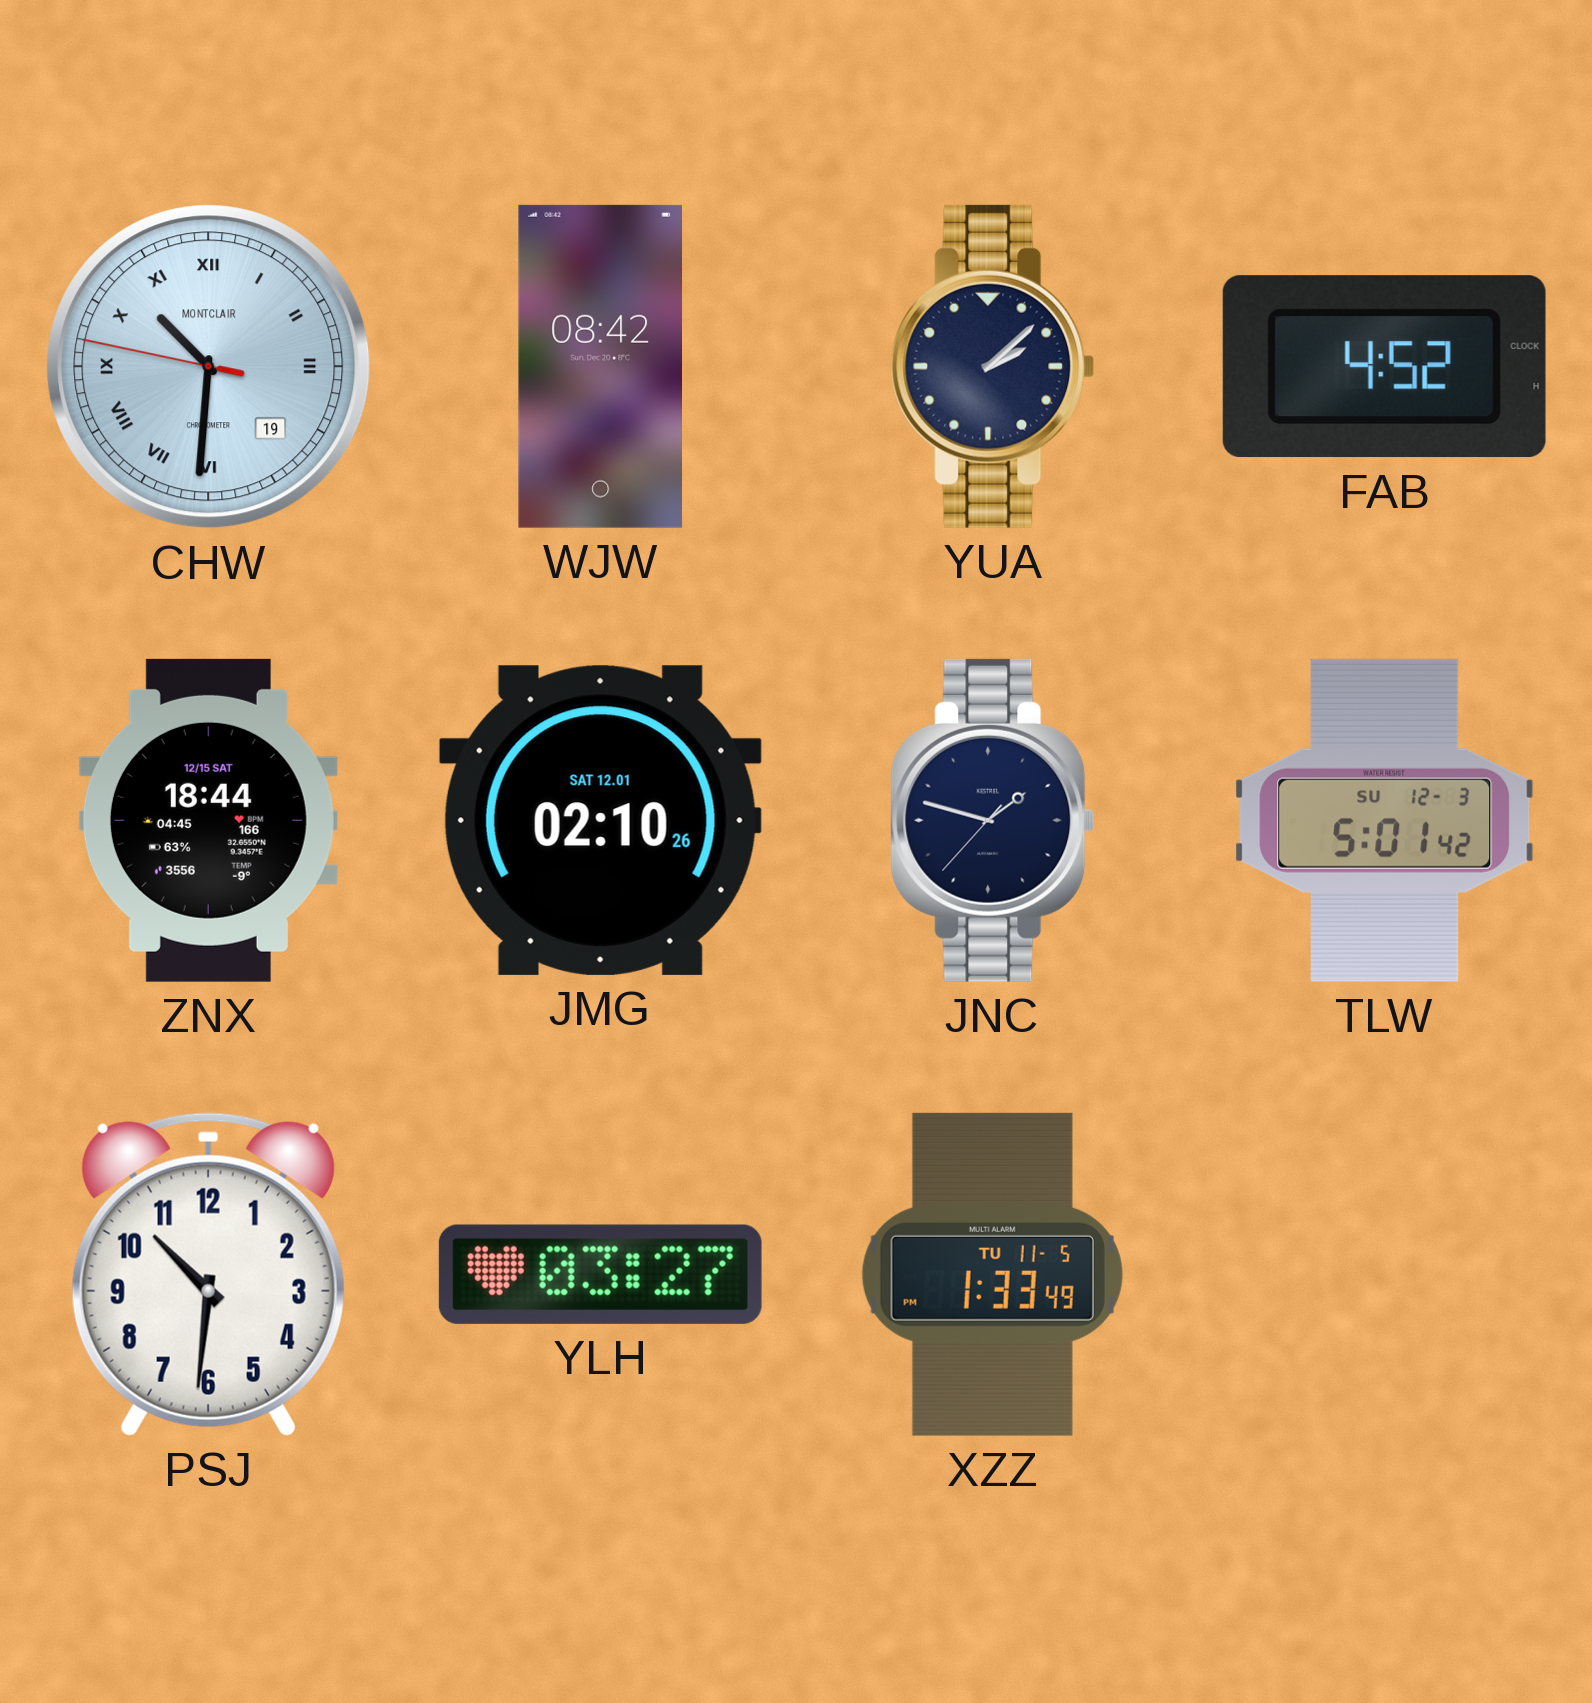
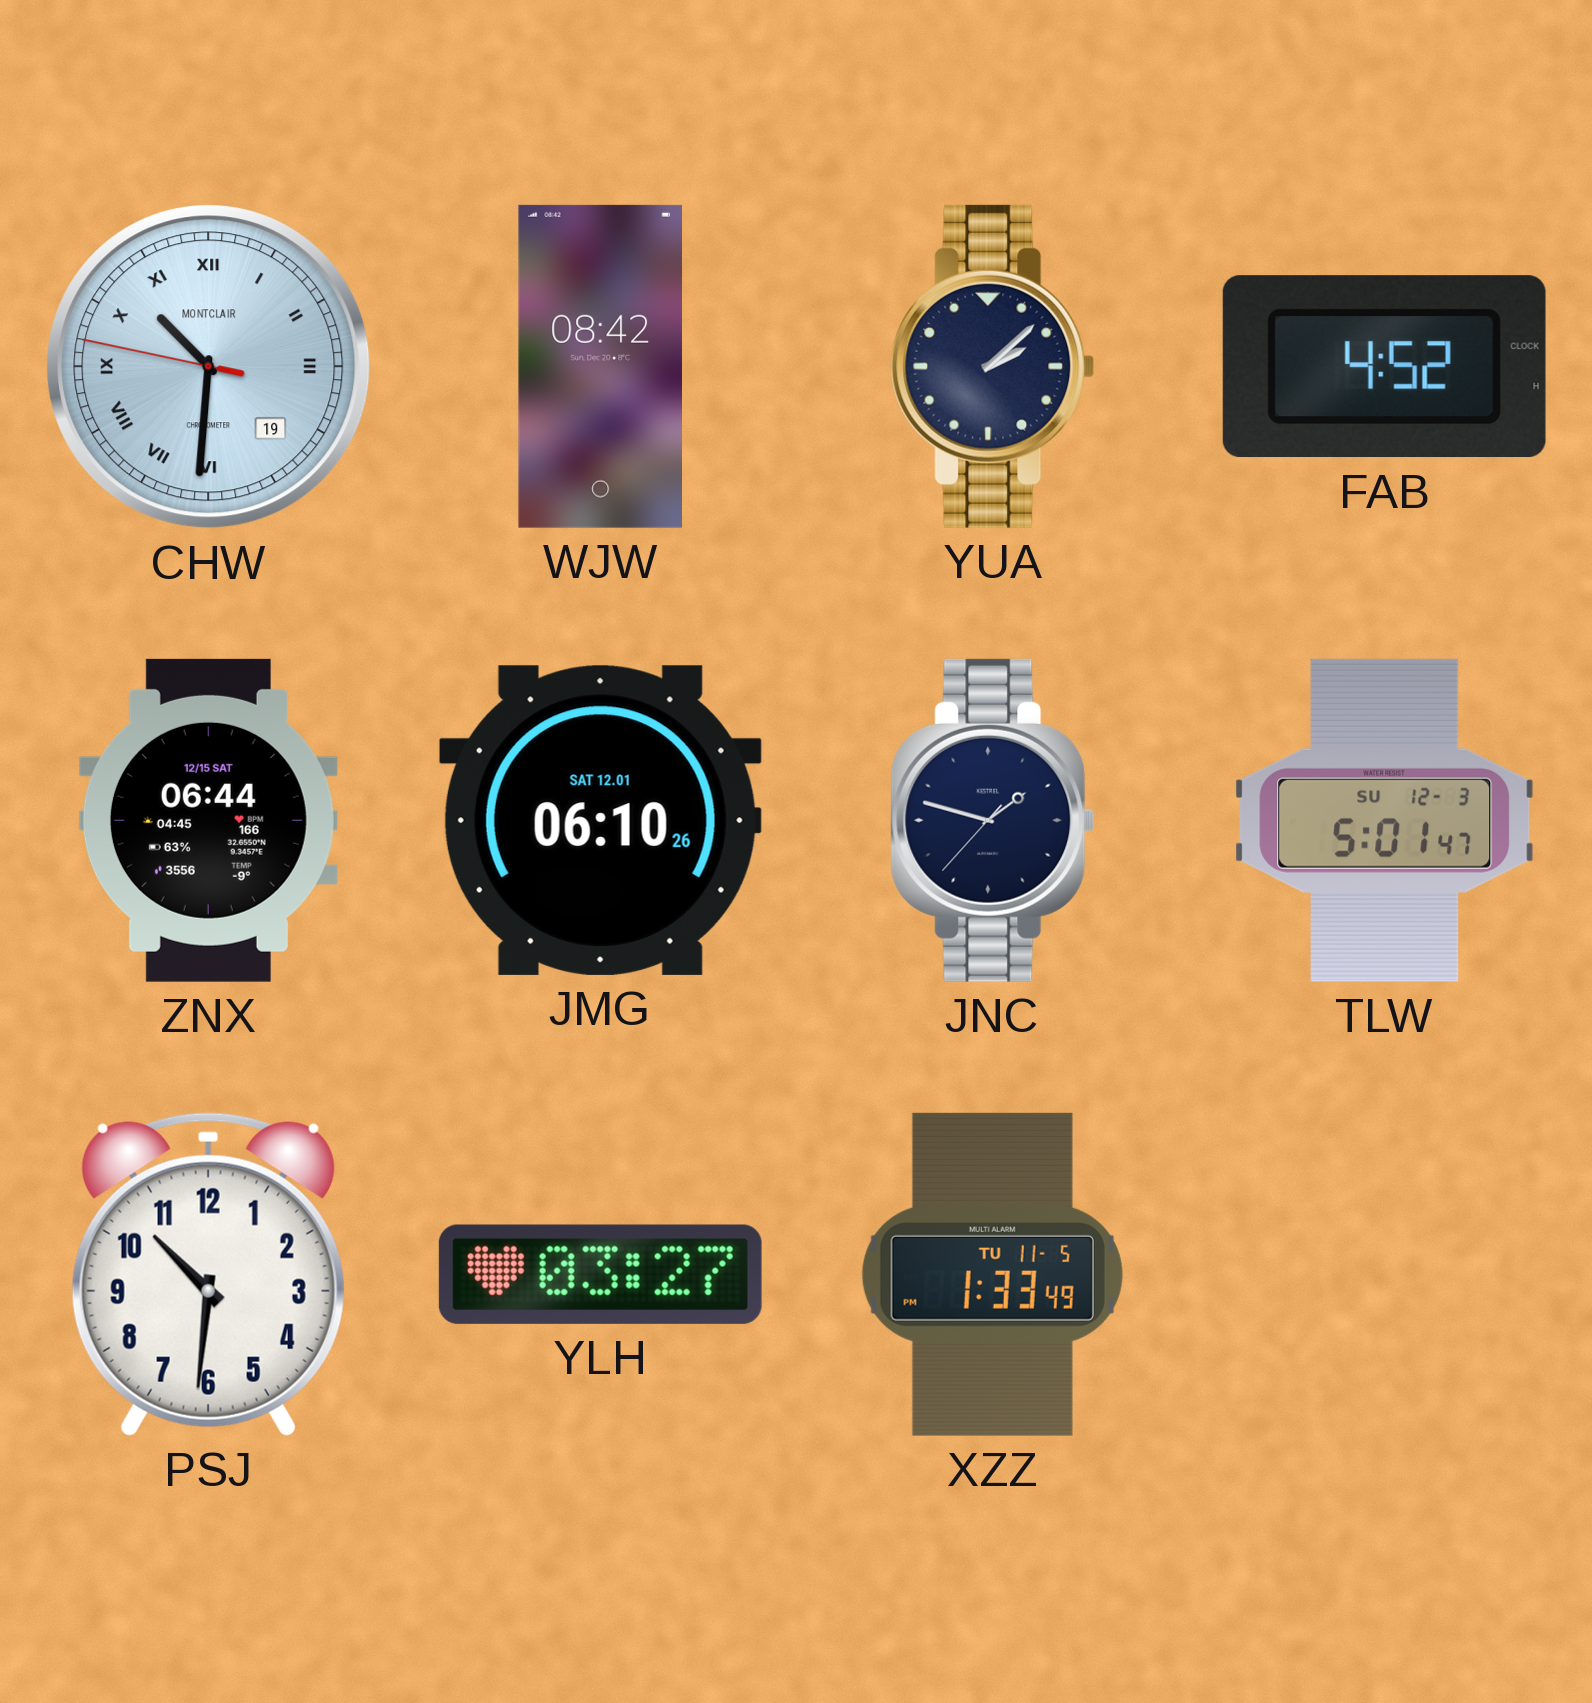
ZNX: 18:44 -> 06:44
JMG: 02:10 -> 06:10
TLW: 5:01:42 -> 5:01:47
